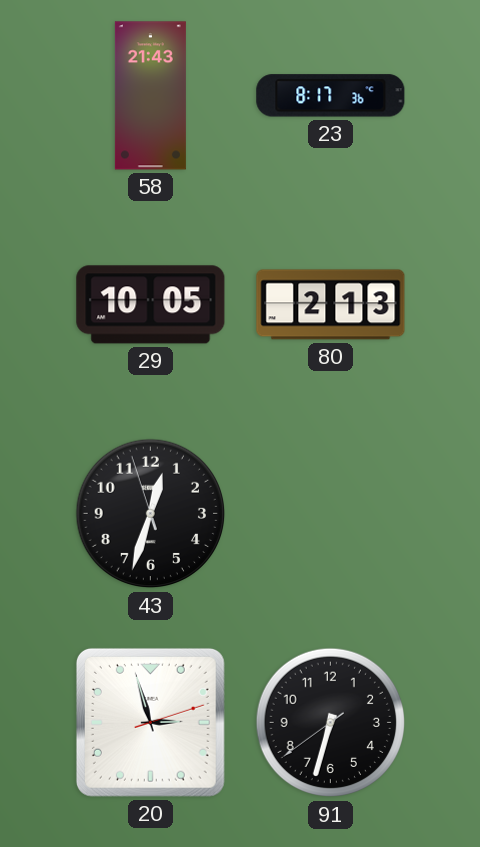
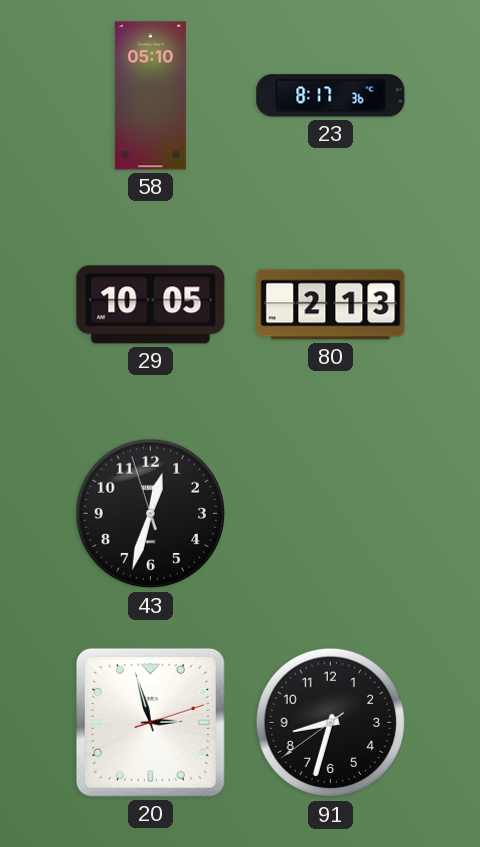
58: 21:43 -> 05:10
91: 6:32 -> 8:32
